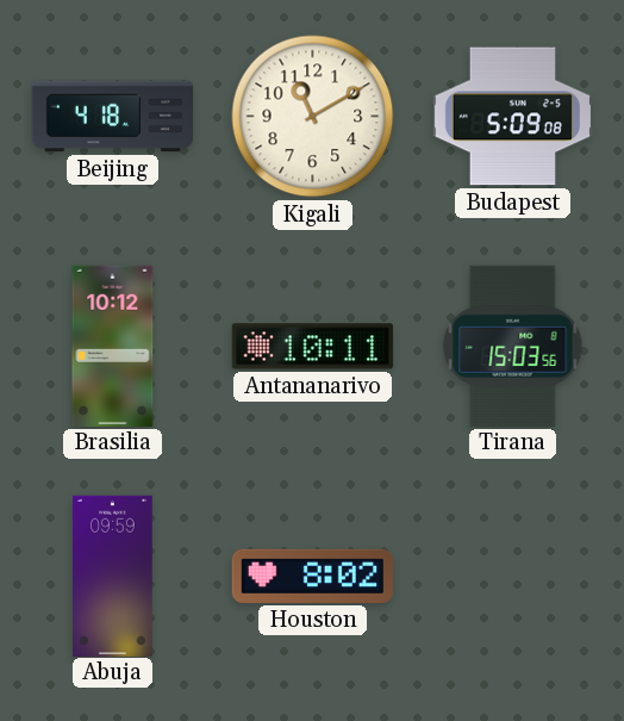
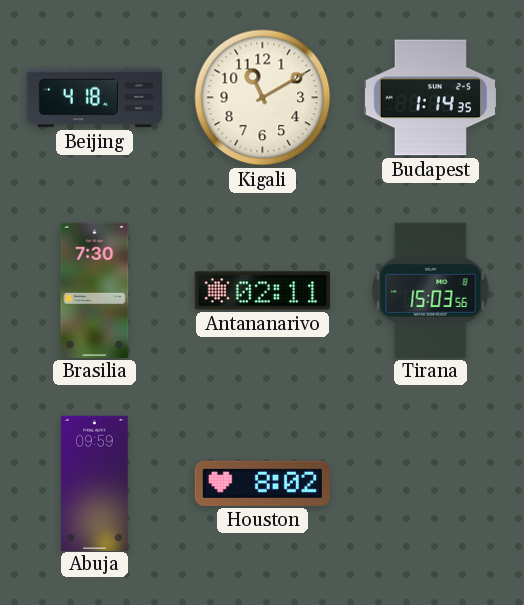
Budapest: 5:09 -> 1:14
Brasilia: 10:12 -> 7:30
Antananarivo: 10:11 -> 02:11
